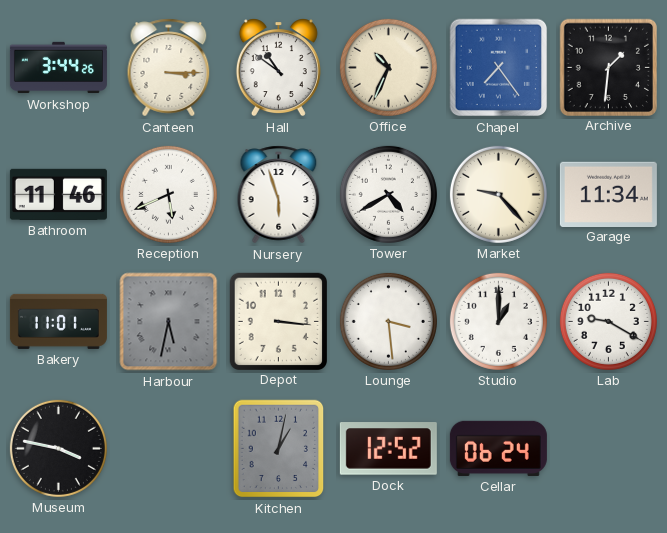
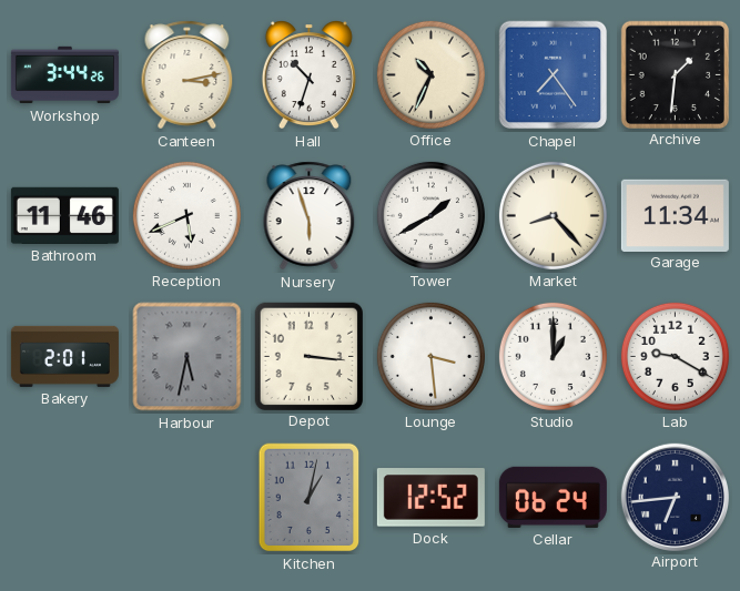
Canteen: 3:15 -> 3:13
Hall: 10:51 -> 10:33
Tower: 4:40 -> 1:40
Market: 9:23 -> 8:23
Bakery: 11:01 -> 2:01
Museum: 3:47 -> none
Airport: none -> 6:44
